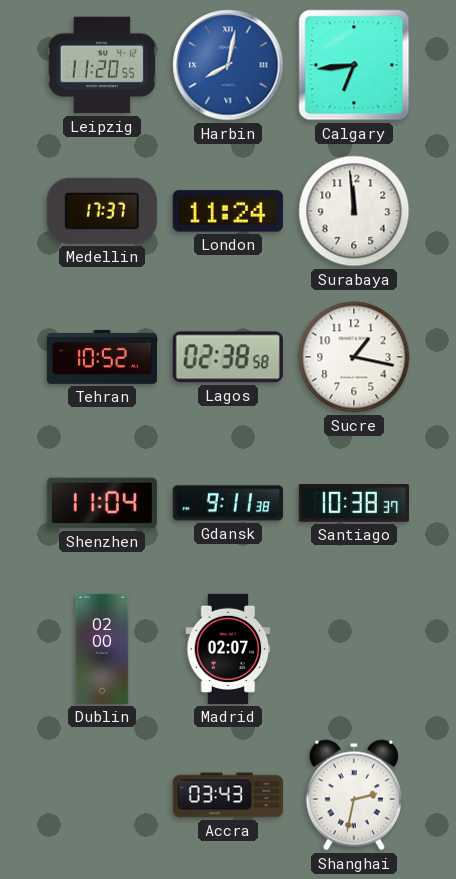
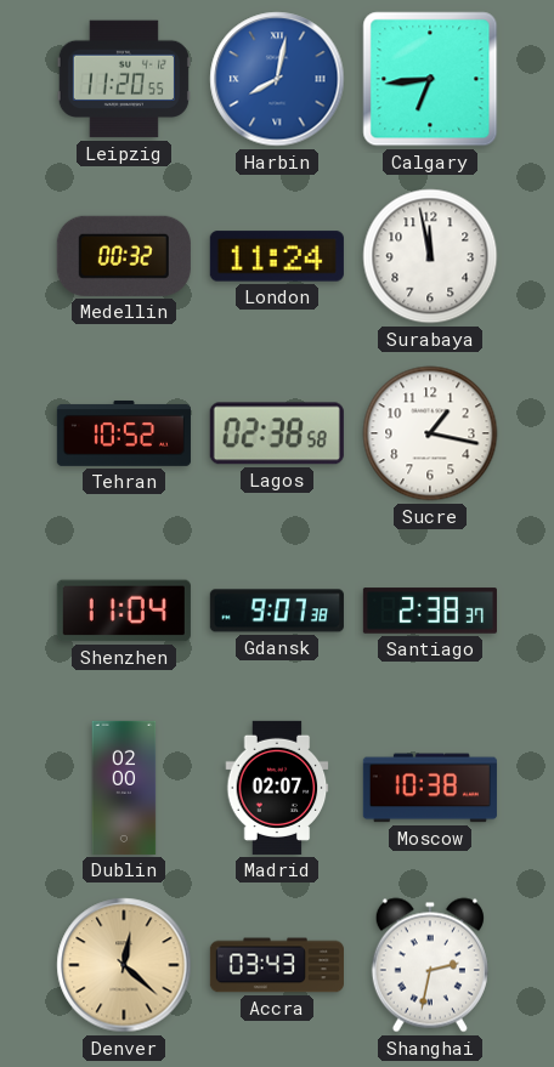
Medellin: 17:37 -> 00:32
Surabaya: 11:59 -> 11:58
Gdansk: 9:11 -> 9:07
Santiago: 10:38 -> 2:38
Moscow: none -> 10:38
Denver: none -> 12:22
